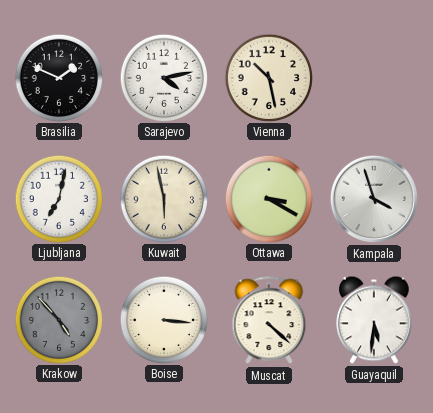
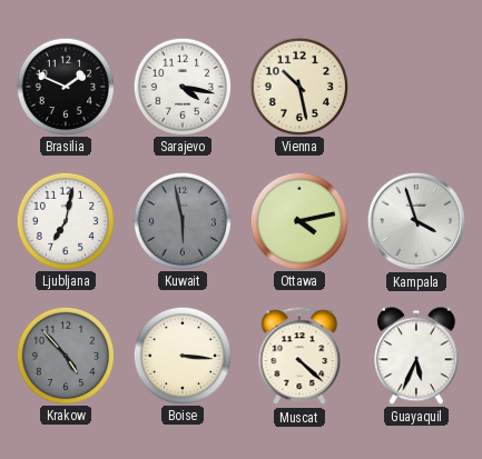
Sarajevo: 4:13 -> 4:17
Kuwait dial: cream -> grey
Ottawa: 3:20 -> 4:13
Guayaquil: 5:31 -> 5:34
